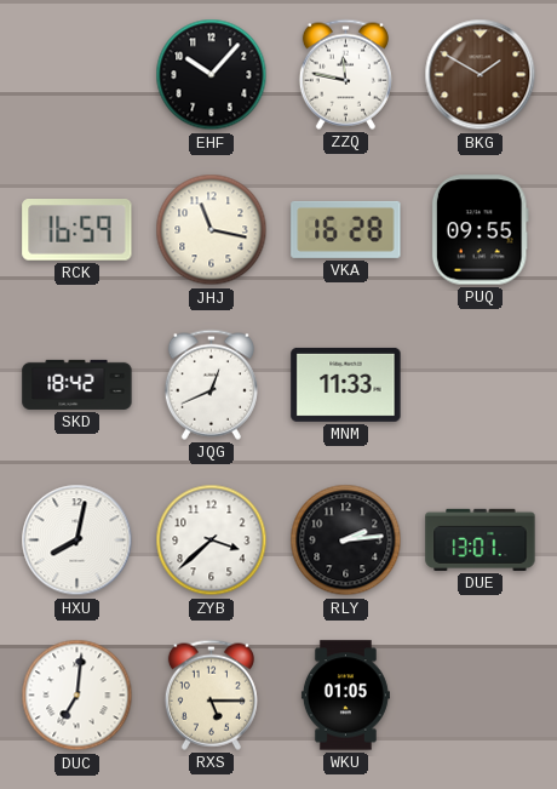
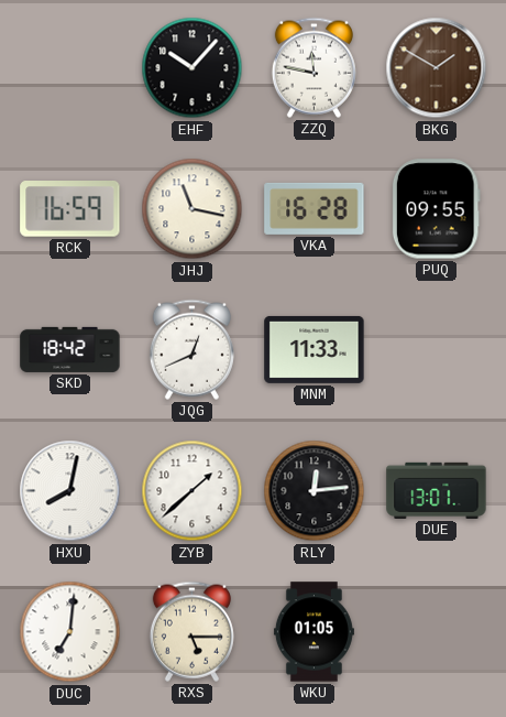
ZYB: 3:38 -> 1:38
RLY: 2:14 -> 12:14
